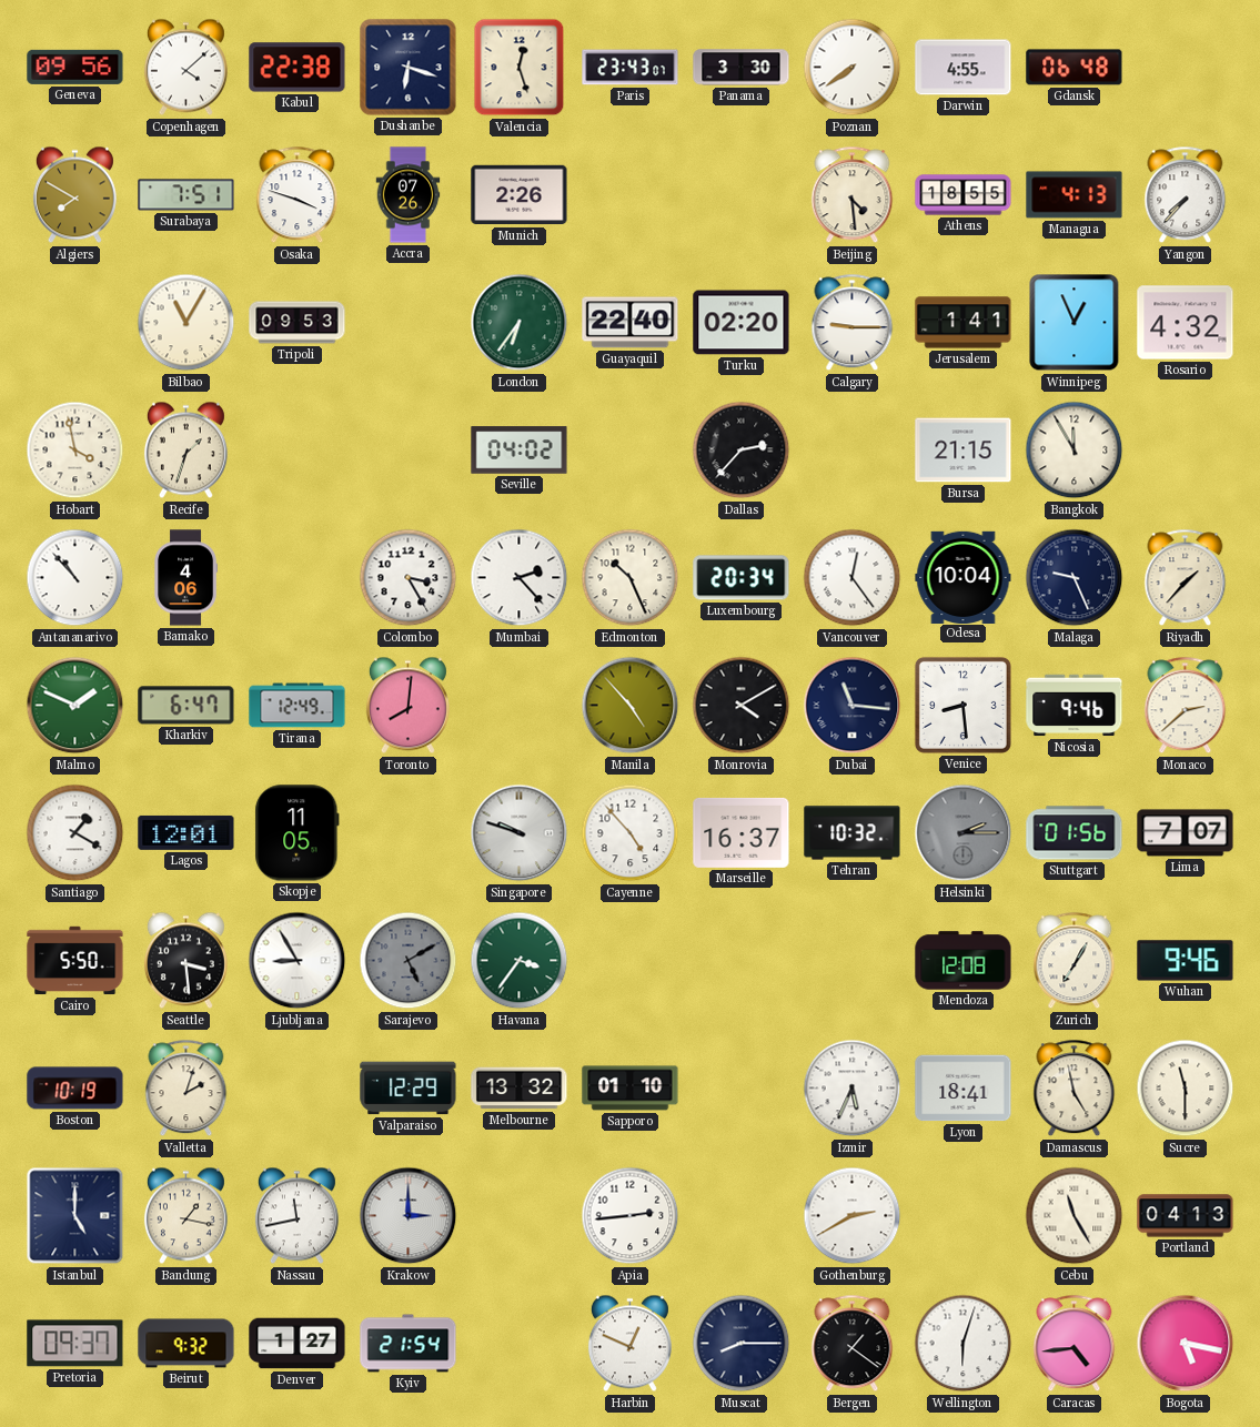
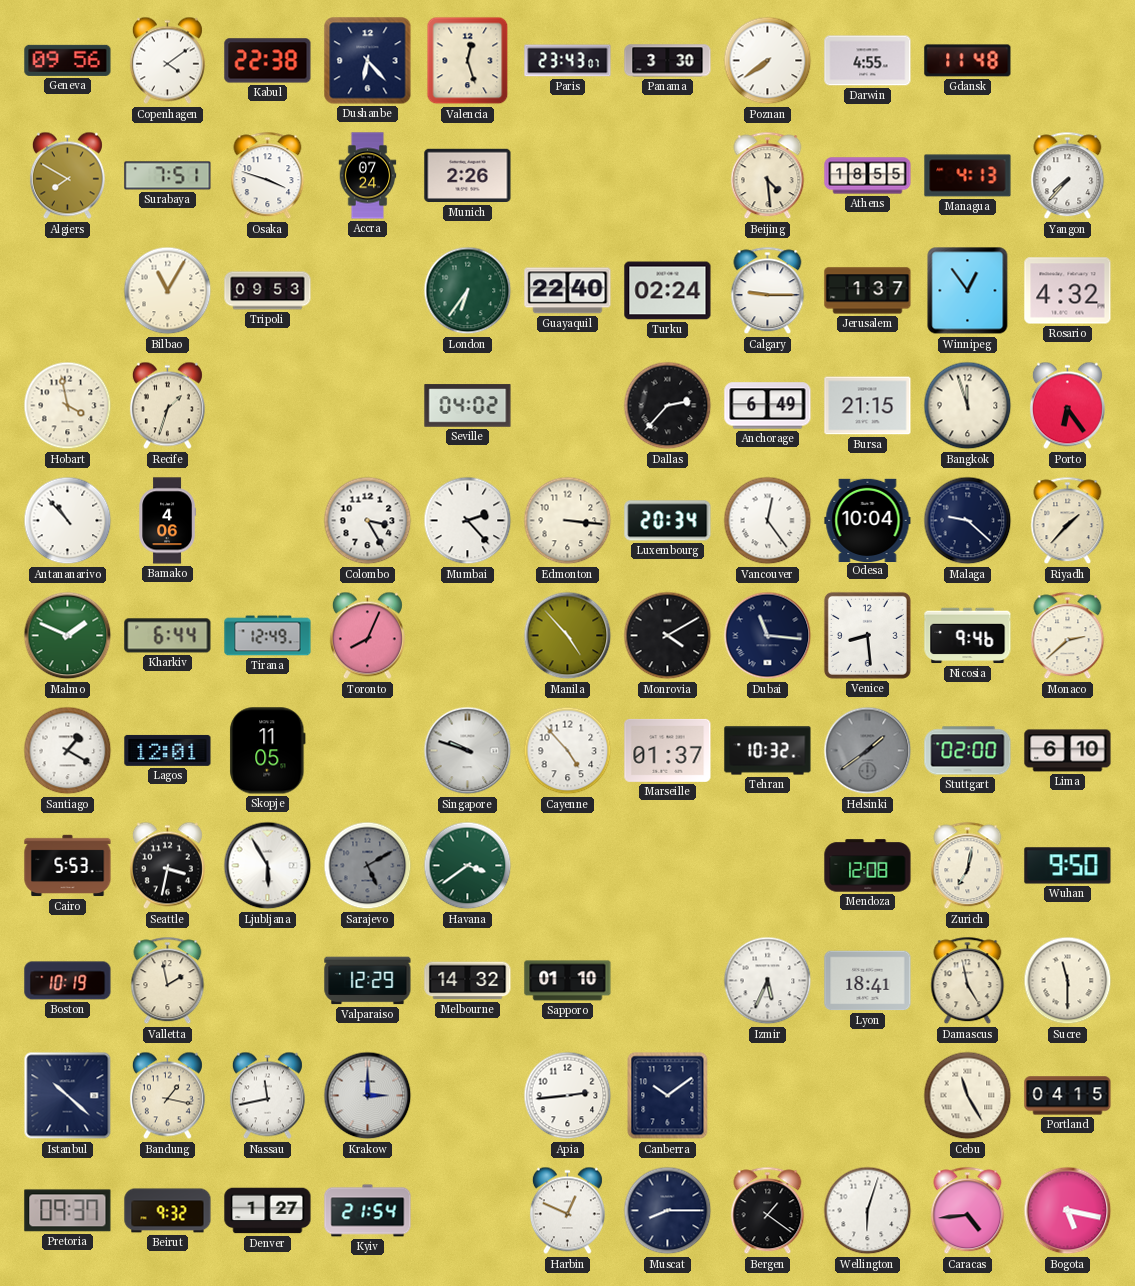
Copenhagen: 4:08 -> 4:09
Dushanbe: 6:18 -> 6:23
Gdansk: 06:48 -> 11:48
Accra: 07:26 -> 07:24
Turku: 02:20 -> 02:24
Jerusalem: 1:41 -> 1:37
Winnipeg: 12:56 -> 12:54
Anchorage: none -> 6:49
Bangkok: 11:55 -> 11:57
Porto: none -> 6:24
Edmonton: 10:26 -> 3:16
Malaga: 9:26 -> 9:22
Kharkiv: 6:47 -> 6:44
Toronto: 8:01 -> 8:04
Marseille: 16:37 -> 01:37
Helsinki: 2:15 -> 1:39
Stuttgart: 01:56 -> 02:00
Lima: 7:07 -> 6:10
Cairo: 5:50 -> 5:53
Seattle: 3:29 -> 3:32
Ljubljana: 8:55 -> 5:55
Havana: 3:36 -> 3:39
Zurich: 7:05 -> 7:02
Wuhan: 9:46 -> 9:50
Valletta: 2:03 -> 1:58
Melbourne: 13:32 -> 14:32
Istanbul: 5:00 -> 10:22
Canberra: none -> 10:09
Gothenburg: 2:40 -> none
Portland: 04:13 -> 04:15
